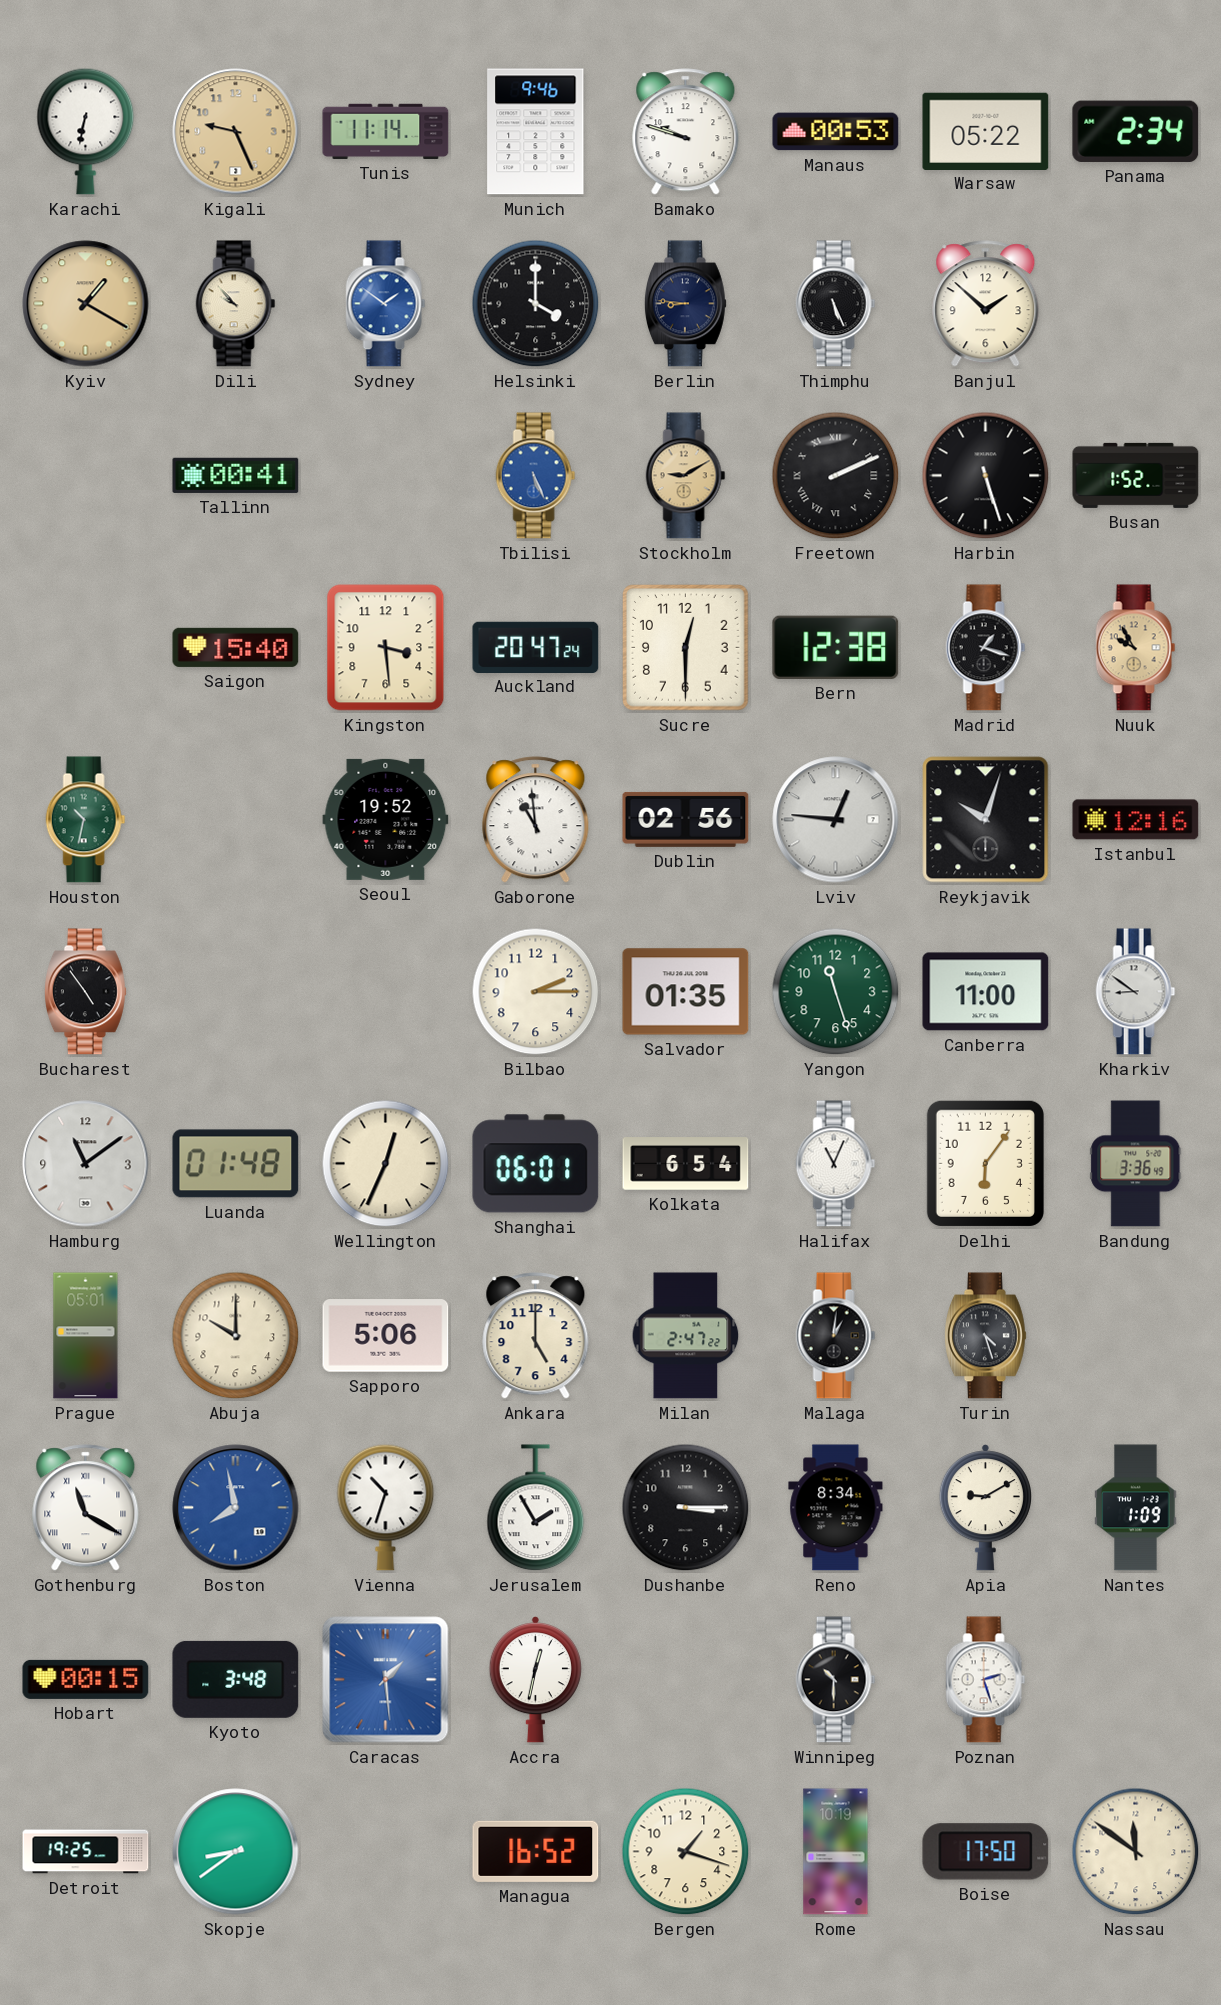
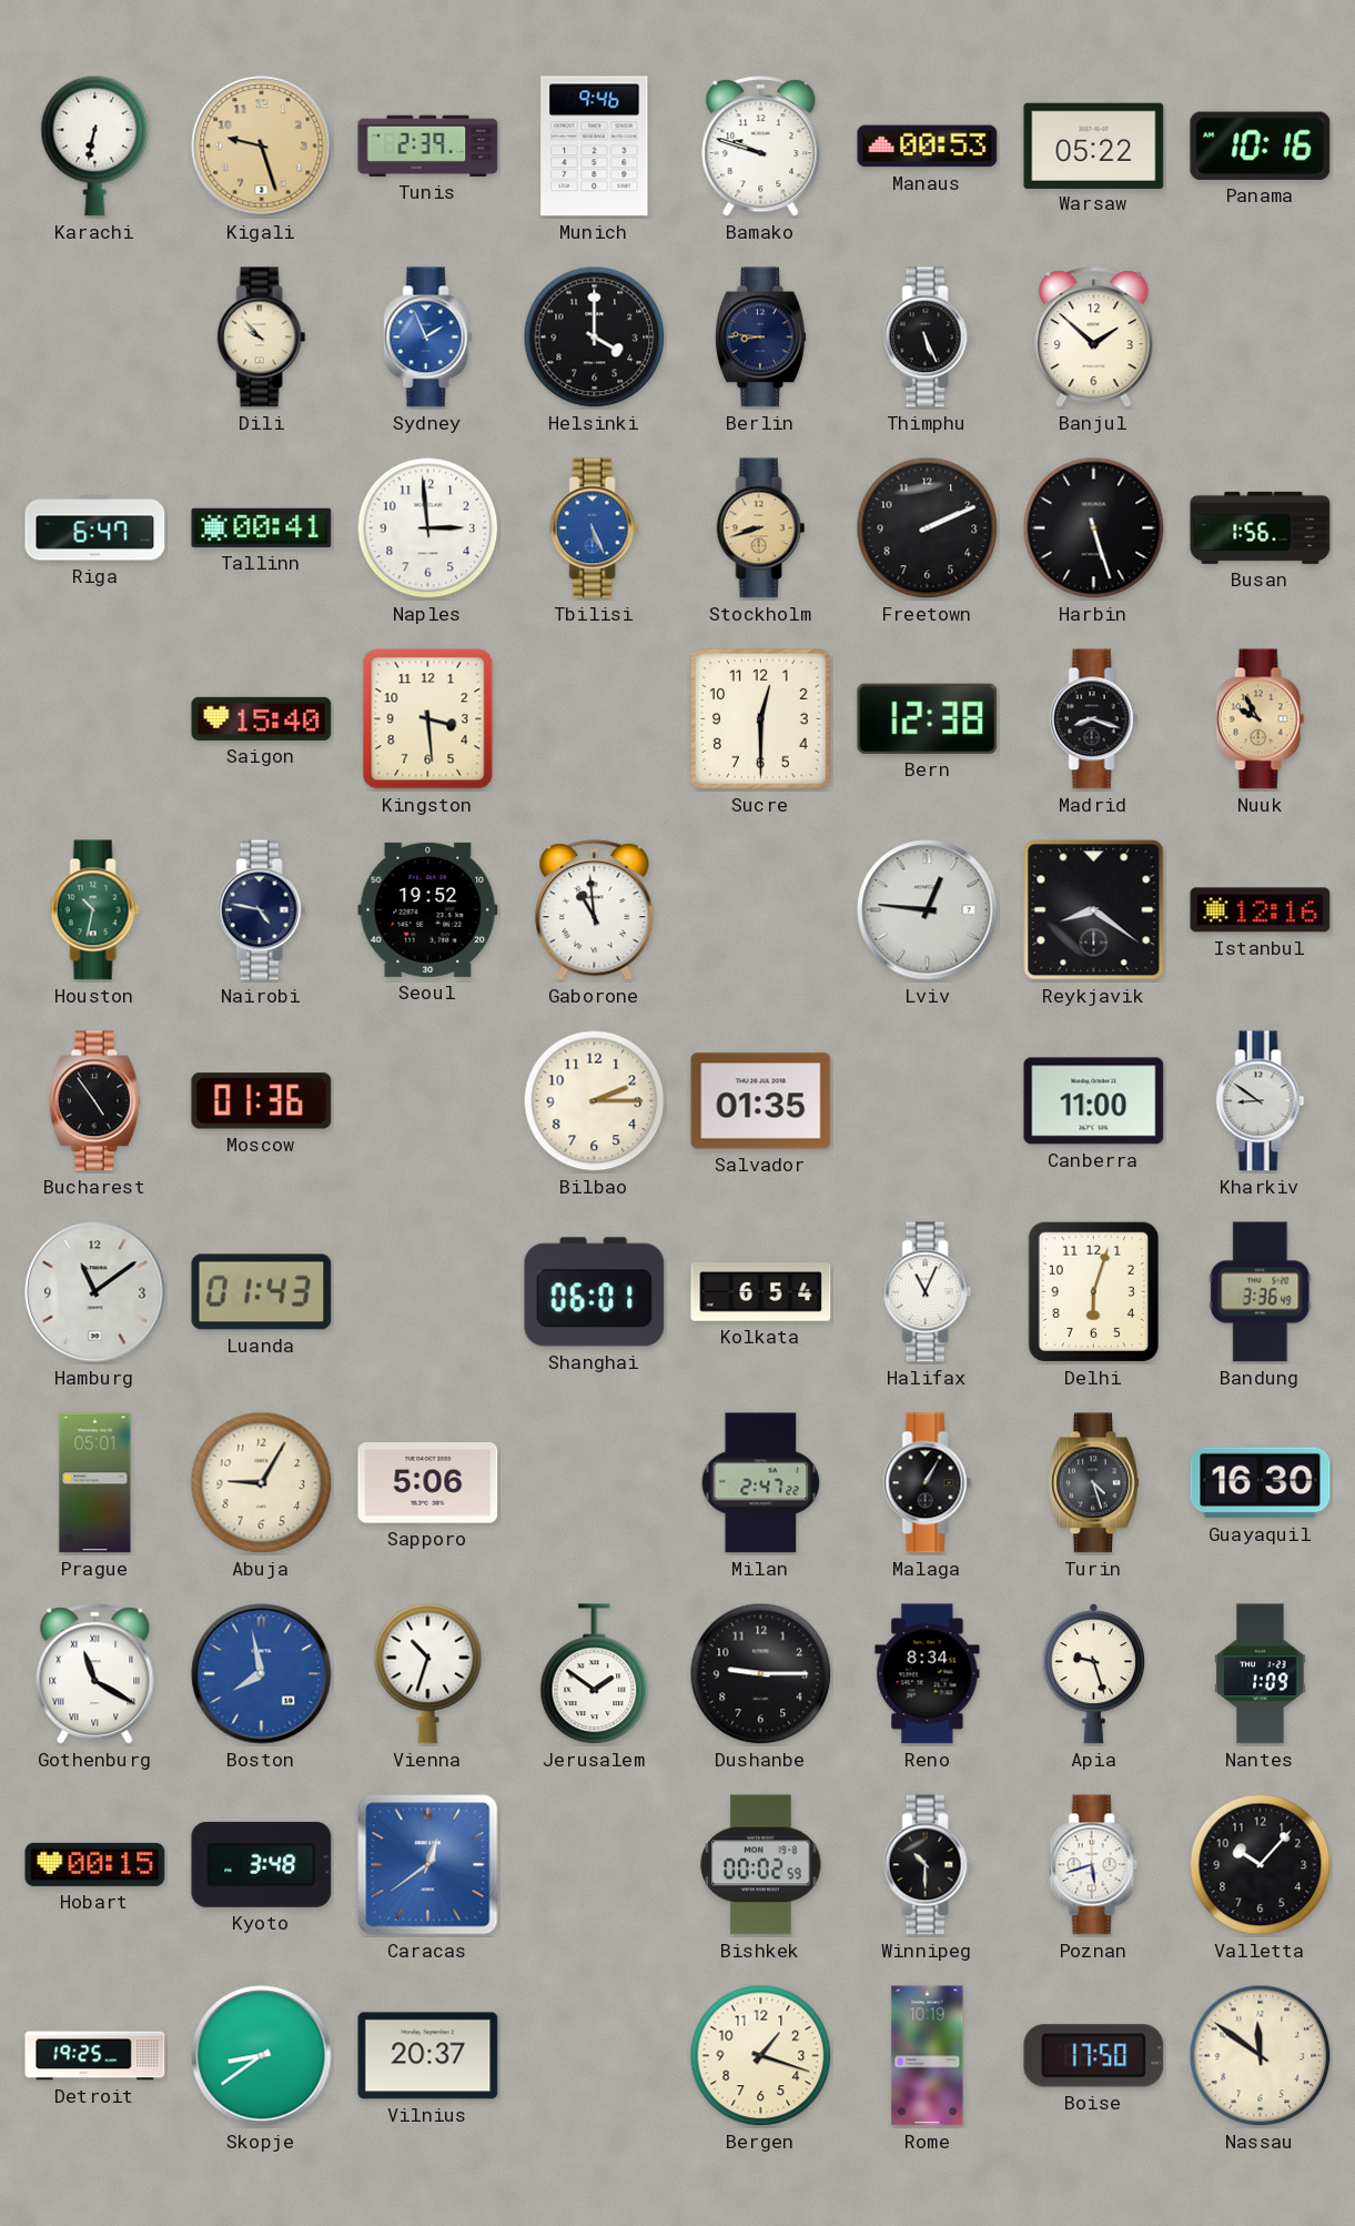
Kigali: 9:26 -> 9:27
Tunis: 11:14 -> 2:39
Panama: 2:34 -> 10:16
Kyiv: 1:20 -> none
Sydney: 1:51 -> 1:56
Riga: none -> 6:47
Naples: none -> 2:59
Stockholm: 9:10 -> 8:42
Freetown numerals: Roman -> Arabic
Busan: 1:52 -> 1:56
Auckland: 20:47 -> none
Madrid: 1:18 -> 8:18
Nairobi: none -> 4:47
Dublin: 02:56 -> none
Reykjavik: 10:03 -> 8:21
Moscow: none -> 01:36
Yangon: 11:27 -> none
Luanda: 01:48 -> 01:43
Wellington: 12:34 -> none
Delhi: 6:06 -> 6:03
Abuja: 10:00 -> 9:05
Ankara: 5:00 -> none
Malaga: 1:01 -> 1:05
Guayaquil: none -> 16:30
Jerusalem: 1:55 -> 1:51
Dushanbe: 3:15 -> 9:15
Apia: 9:10 -> 9:27
Caracas: 1:29 -> 12:39
Accra: 12:32 -> none
Bishkek: none -> 00:02
Poznan: 2:27 -> 5:42
Valletta: none -> 10:07
Vilnius: none -> 20:37
Managua: 16:52 -> none
